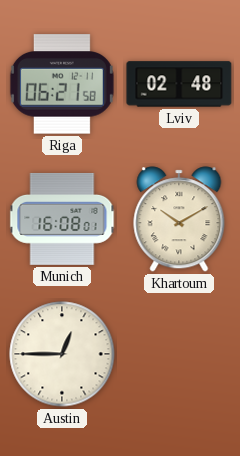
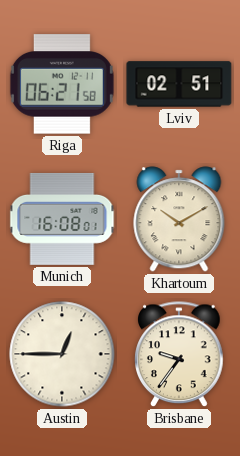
Lviv: 02:48 -> 02:51
Brisbane: none -> 9:36
